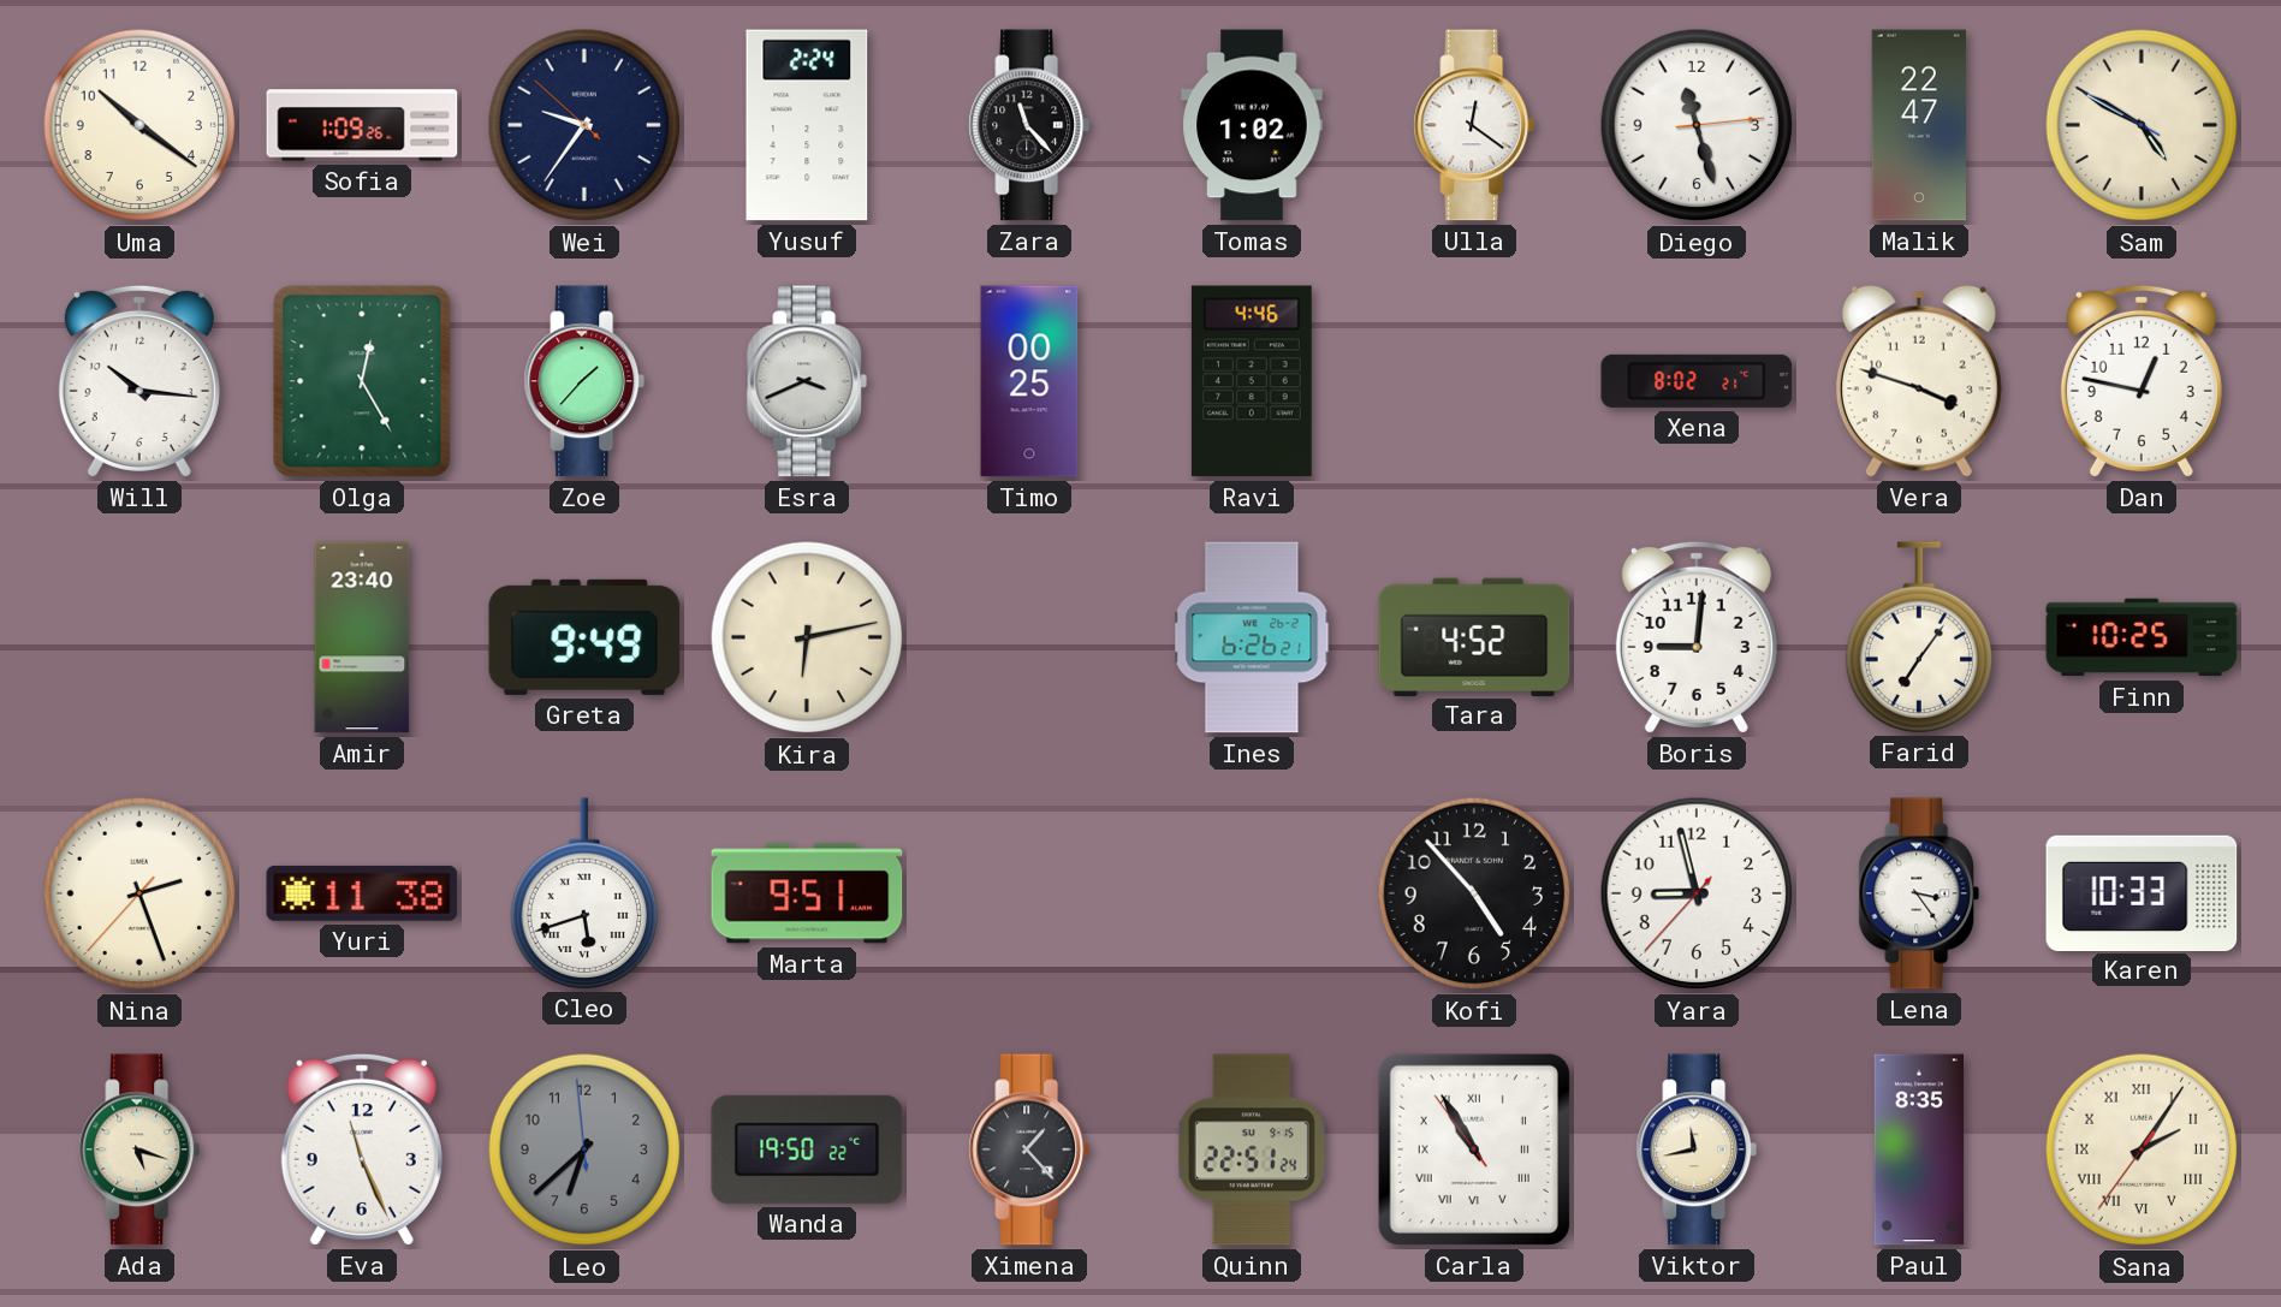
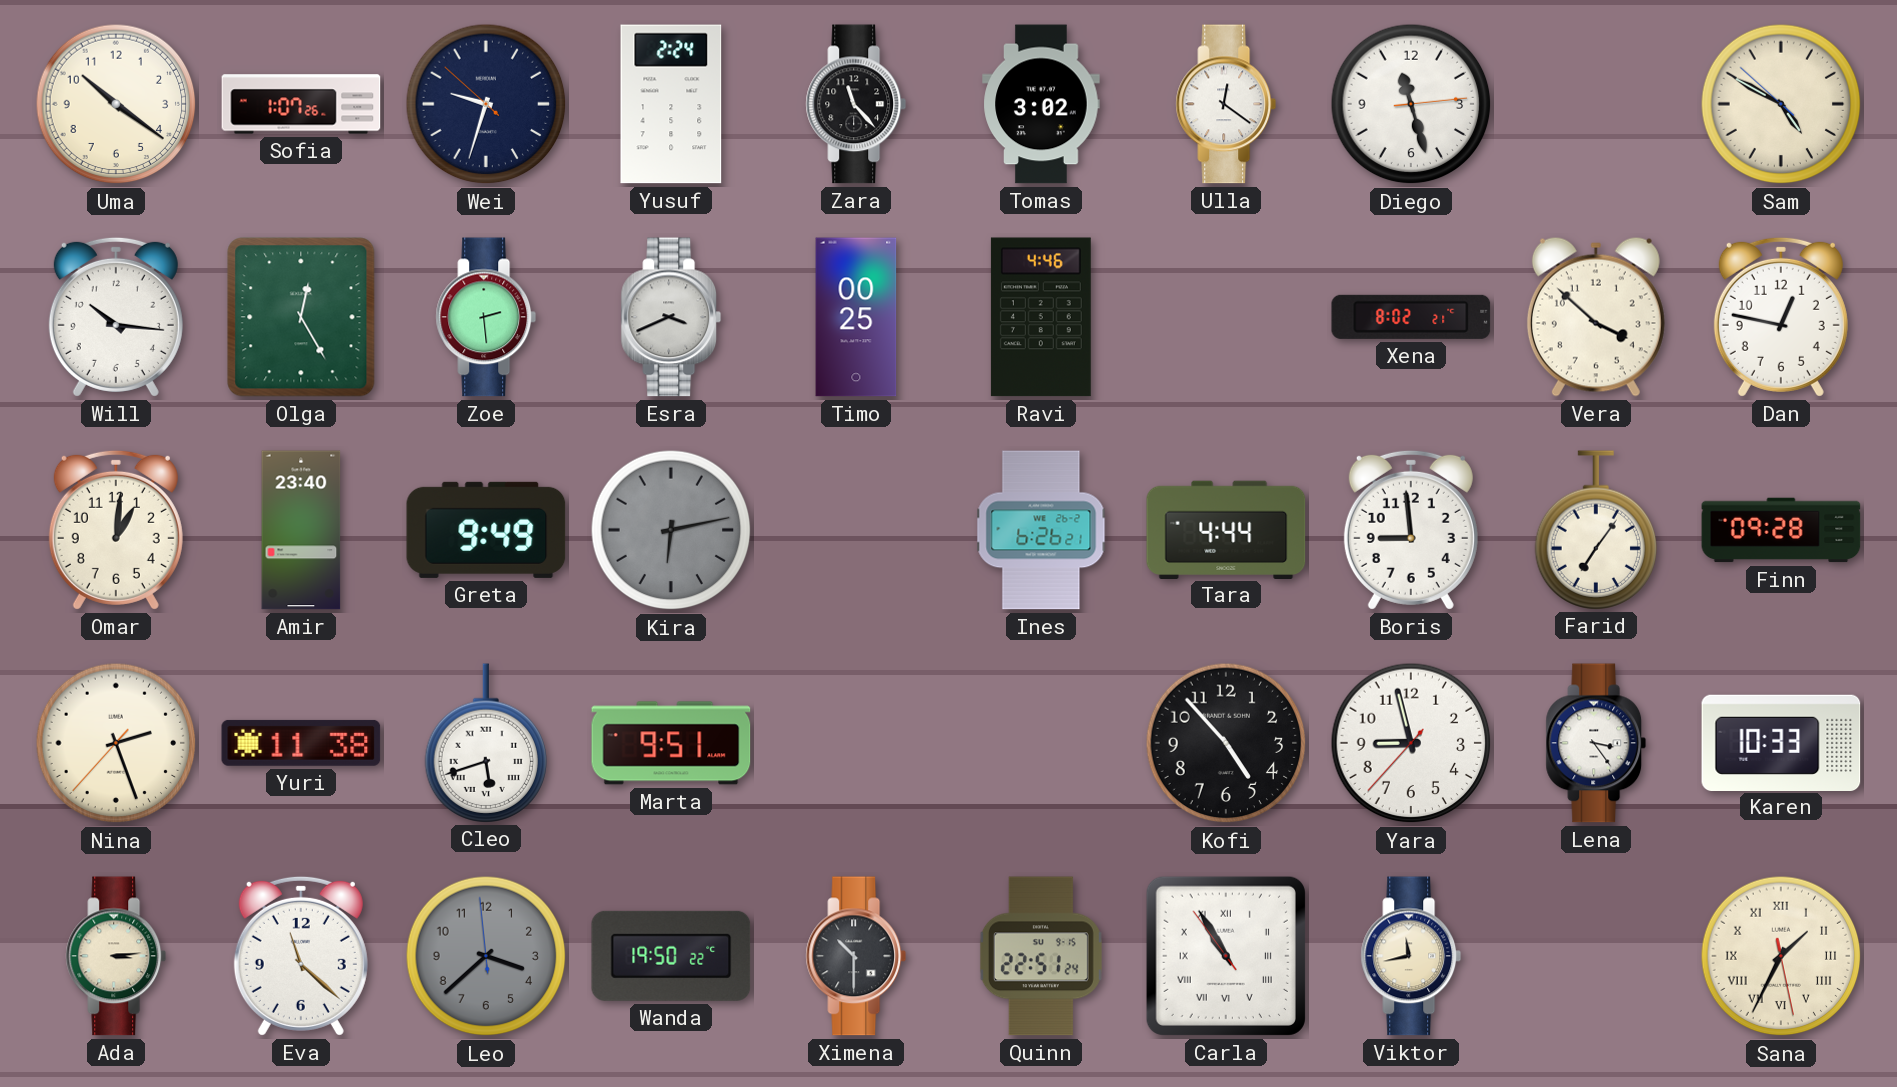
Sofia: 1:09 -> 1:07
Wei: 9:35 -> 9:32
Tomas: 1:02 -> 3:02
Malik: 22:47 -> none
Sam: 4:49:50 -> 4:49:52
Zoe: 1:37 -> 2:29
Vera: 3:48 -> 3:52
Omar: none -> 1:01
Kira dial: cream -> grey
Tara: 4:52 -> 4:44
Boris: 9:01 -> 8:59
Finn: 10:25 -> 09:28
Ada: 5:18 -> 3:14
Eva: 11:26 -> 11:22
Leo: 6:37 -> 3:37
Ximena: 1:23 -> 10:30
Paul: 8:35 -> none
Sana: 2:05 -> 1:34
